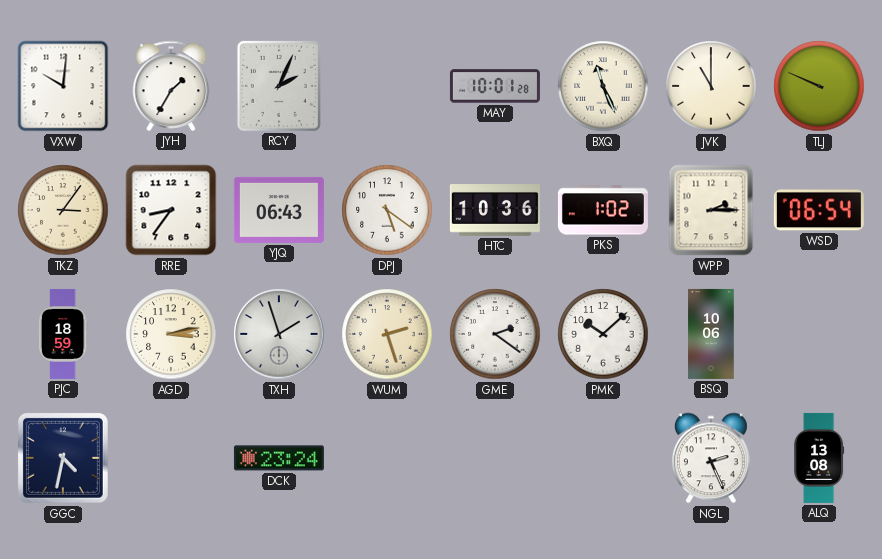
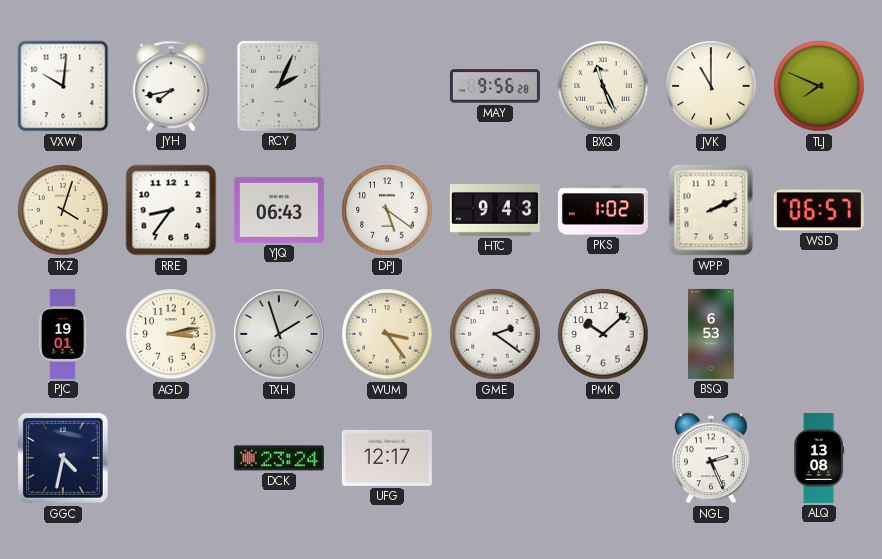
JYH: 1:35 -> 7:43
MAY: 10:01 -> 9:56
TLJ: 9:49 -> 7:49
TKZ: 3:06 -> 4:03
HTC: 10:36 -> 9:43
WPP: 2:15 -> 2:11
WSD: 06:54 -> 06:57
PJC: 18:59 -> 19:01
WUM: 2:27 -> 3:24
BSQ: 10:06 -> 6:53
UFG: none -> 12:17
